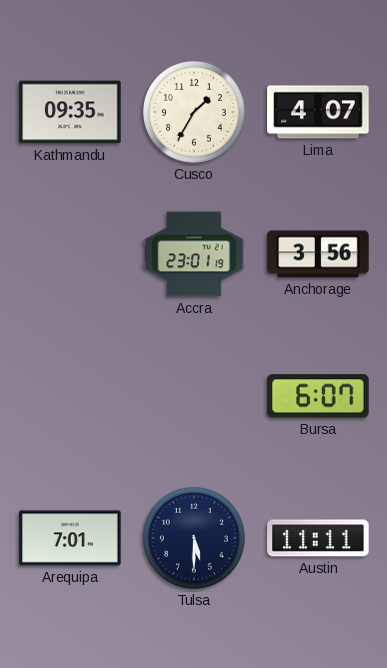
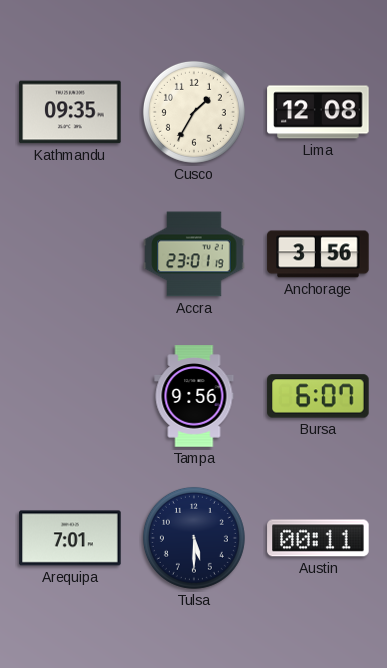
Lima: 4:07 -> 12:08
Tampa: none -> 9:56
Austin: 11:11 -> 00:11
